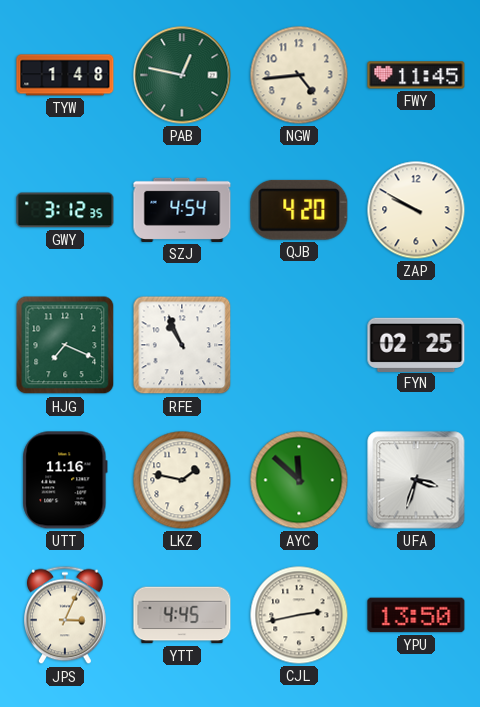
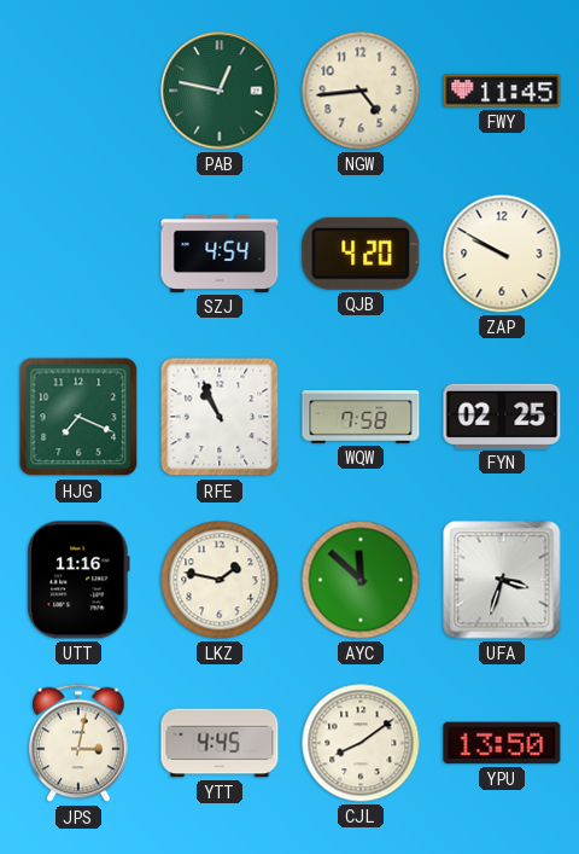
TYW: 1:48 -> none
GWY: 3:12 -> none
WQW: none -> 7:58
JPS: 3:04 -> 3:02
CJL: 2:43 -> 8:09
